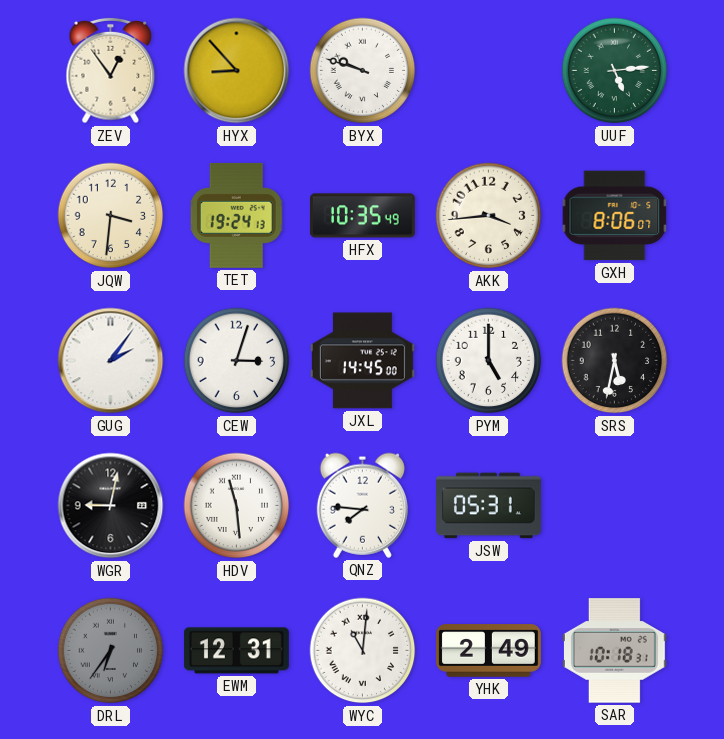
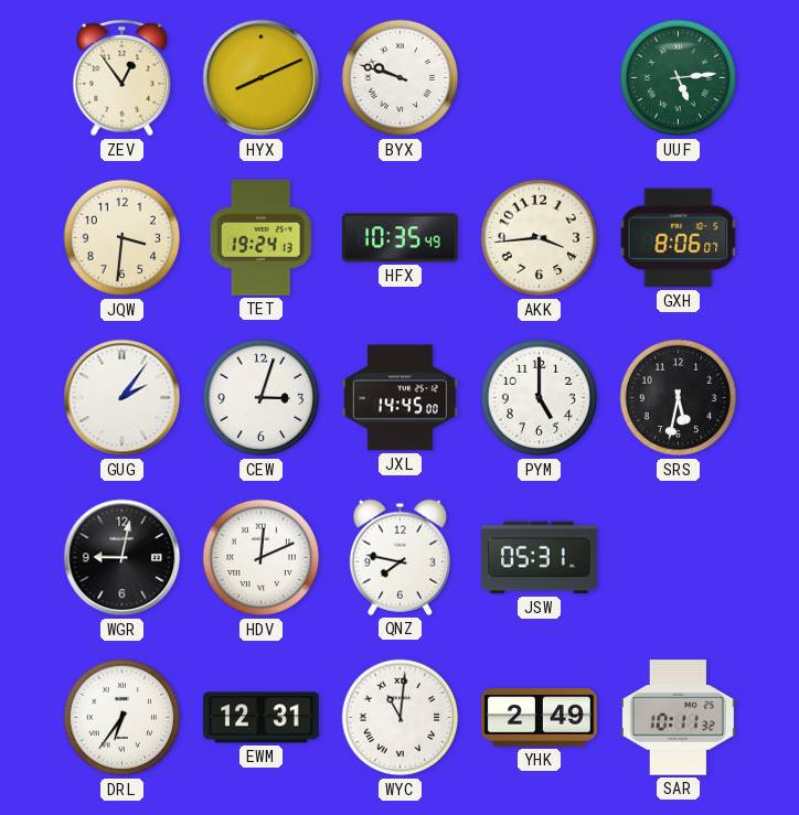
HYX: 8:53 -> 8:11
HDV: 11:29 -> 12:11
QNZ: 7:46 -> 7:47
DRL dial: grey -> white
SAR: 10:18 -> 10:11
